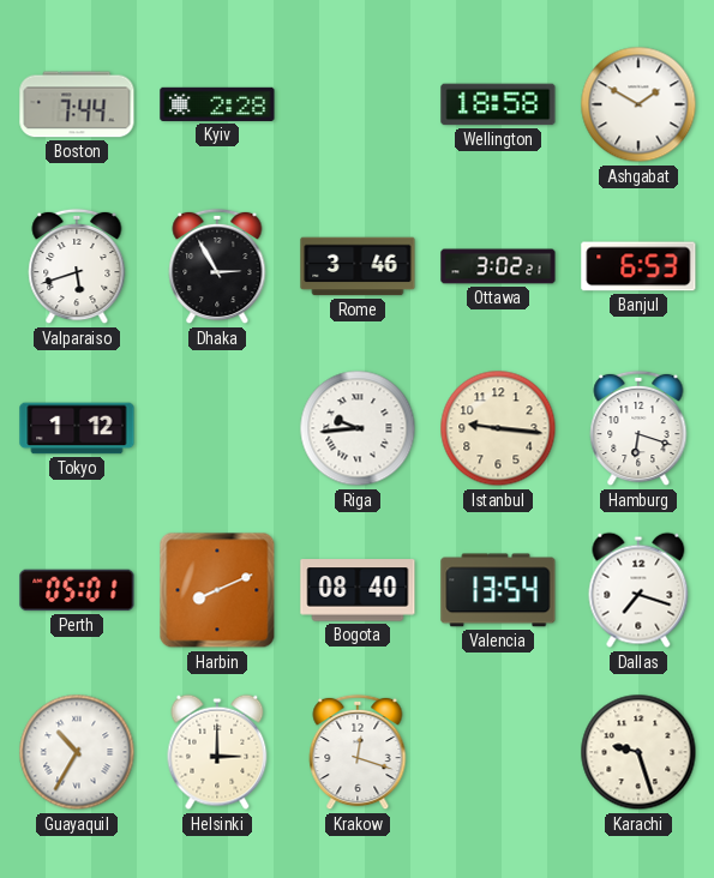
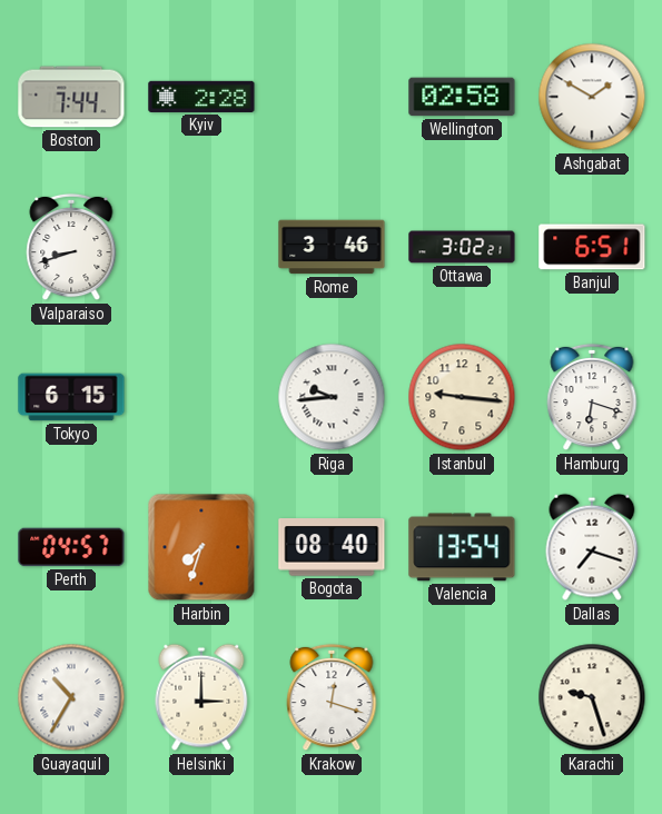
Wellington: 18:58 -> 02:58
Valparaiso: 5:42 -> 8:42
Dhaka: 2:55 -> none
Banjul: 6:53 -> 6:51
Tokyo: 1:12 -> 6:15
Perth: 05:01 -> 04:57
Harbin: 8:11 -> 7:33
